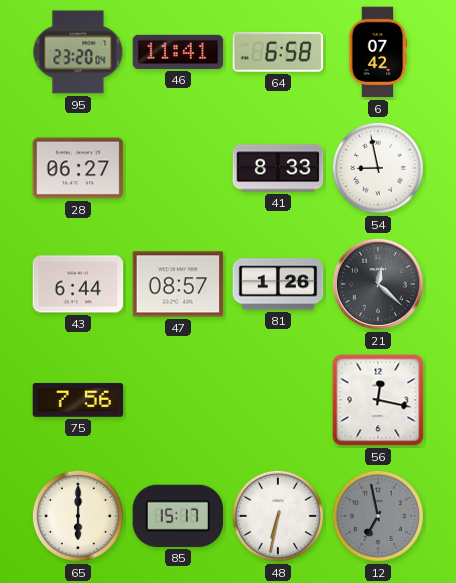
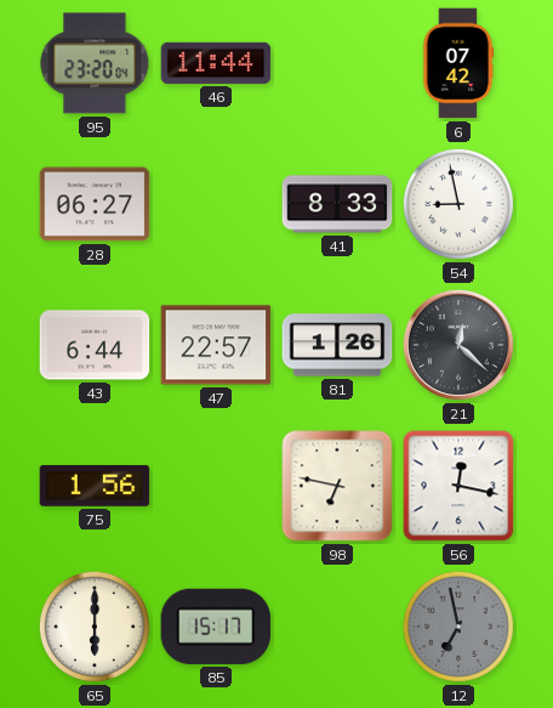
46: 11:41 -> 11:44
64: 6:58 -> none
47: 08:57 -> 22:57
75: 7:56 -> 1:56
98: none -> 6:47
48: 6:32 -> none
